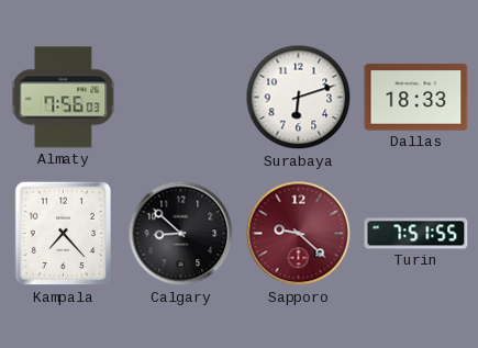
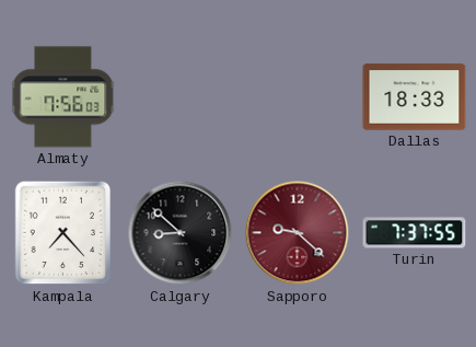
Surabaya: 6:12 -> none
Turin: 7:51 -> 7:37
